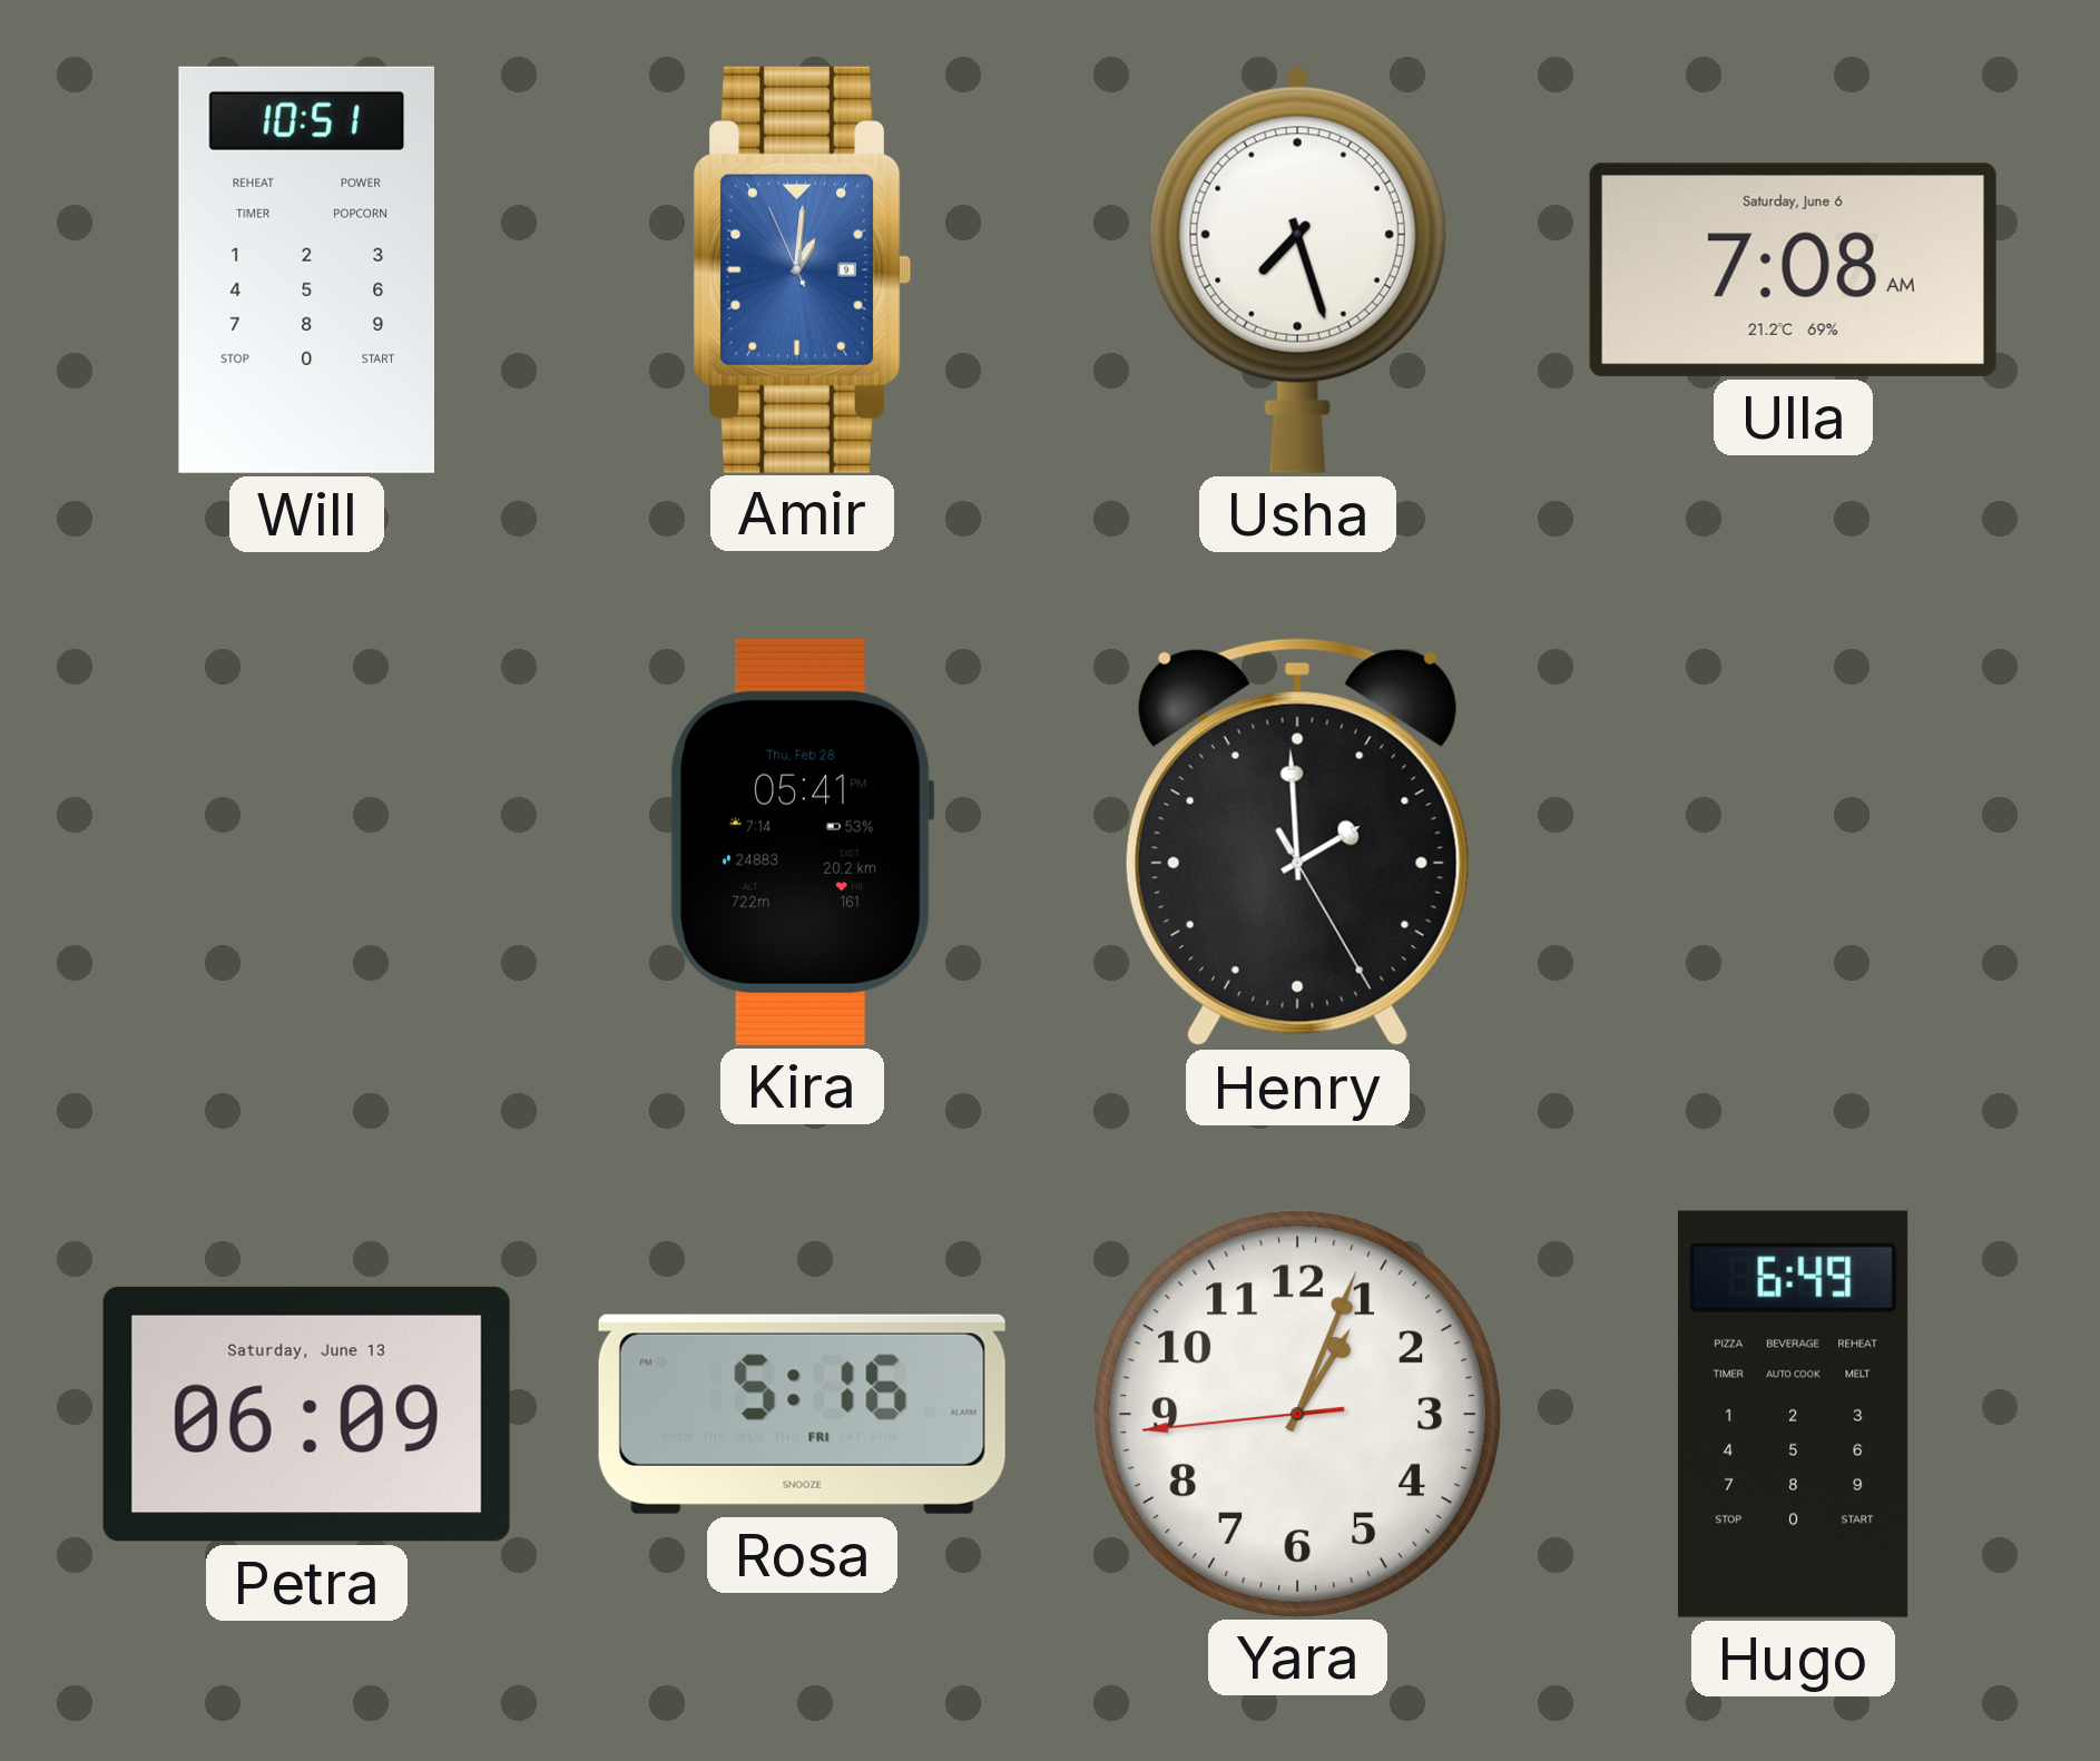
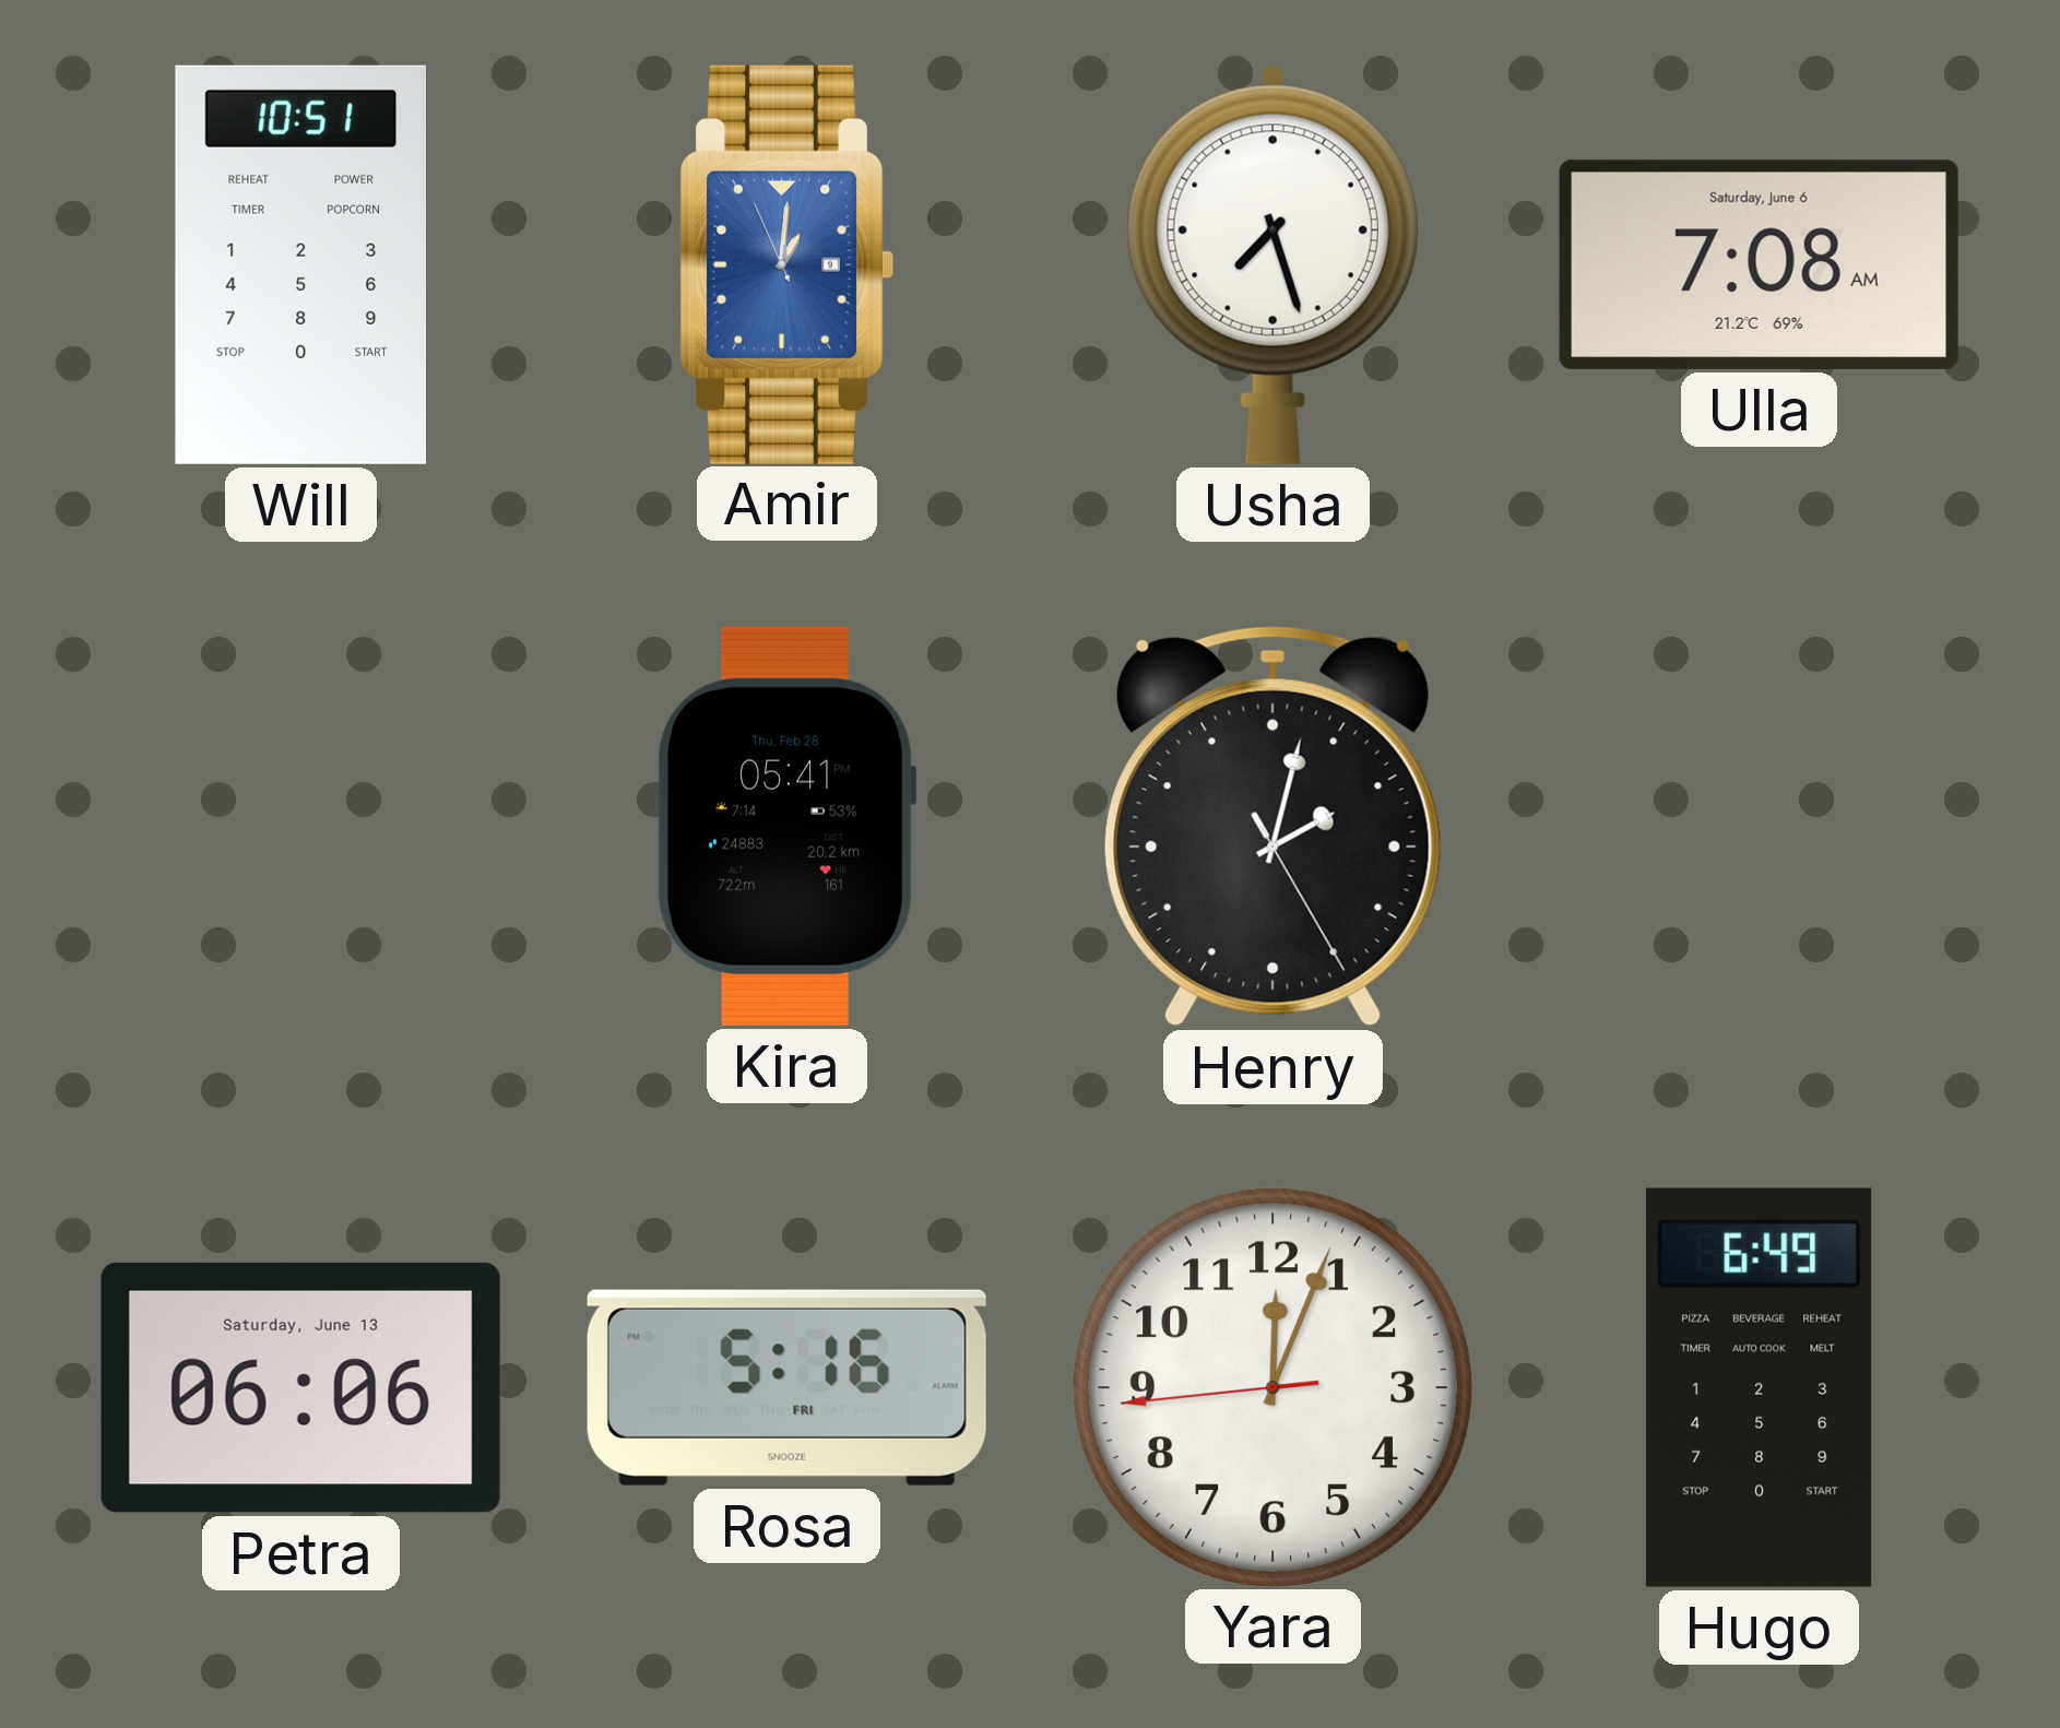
Henry: 1:59 -> 2:02
Petra: 06:09 -> 06:06
Yara: 1:03 -> 12:03
